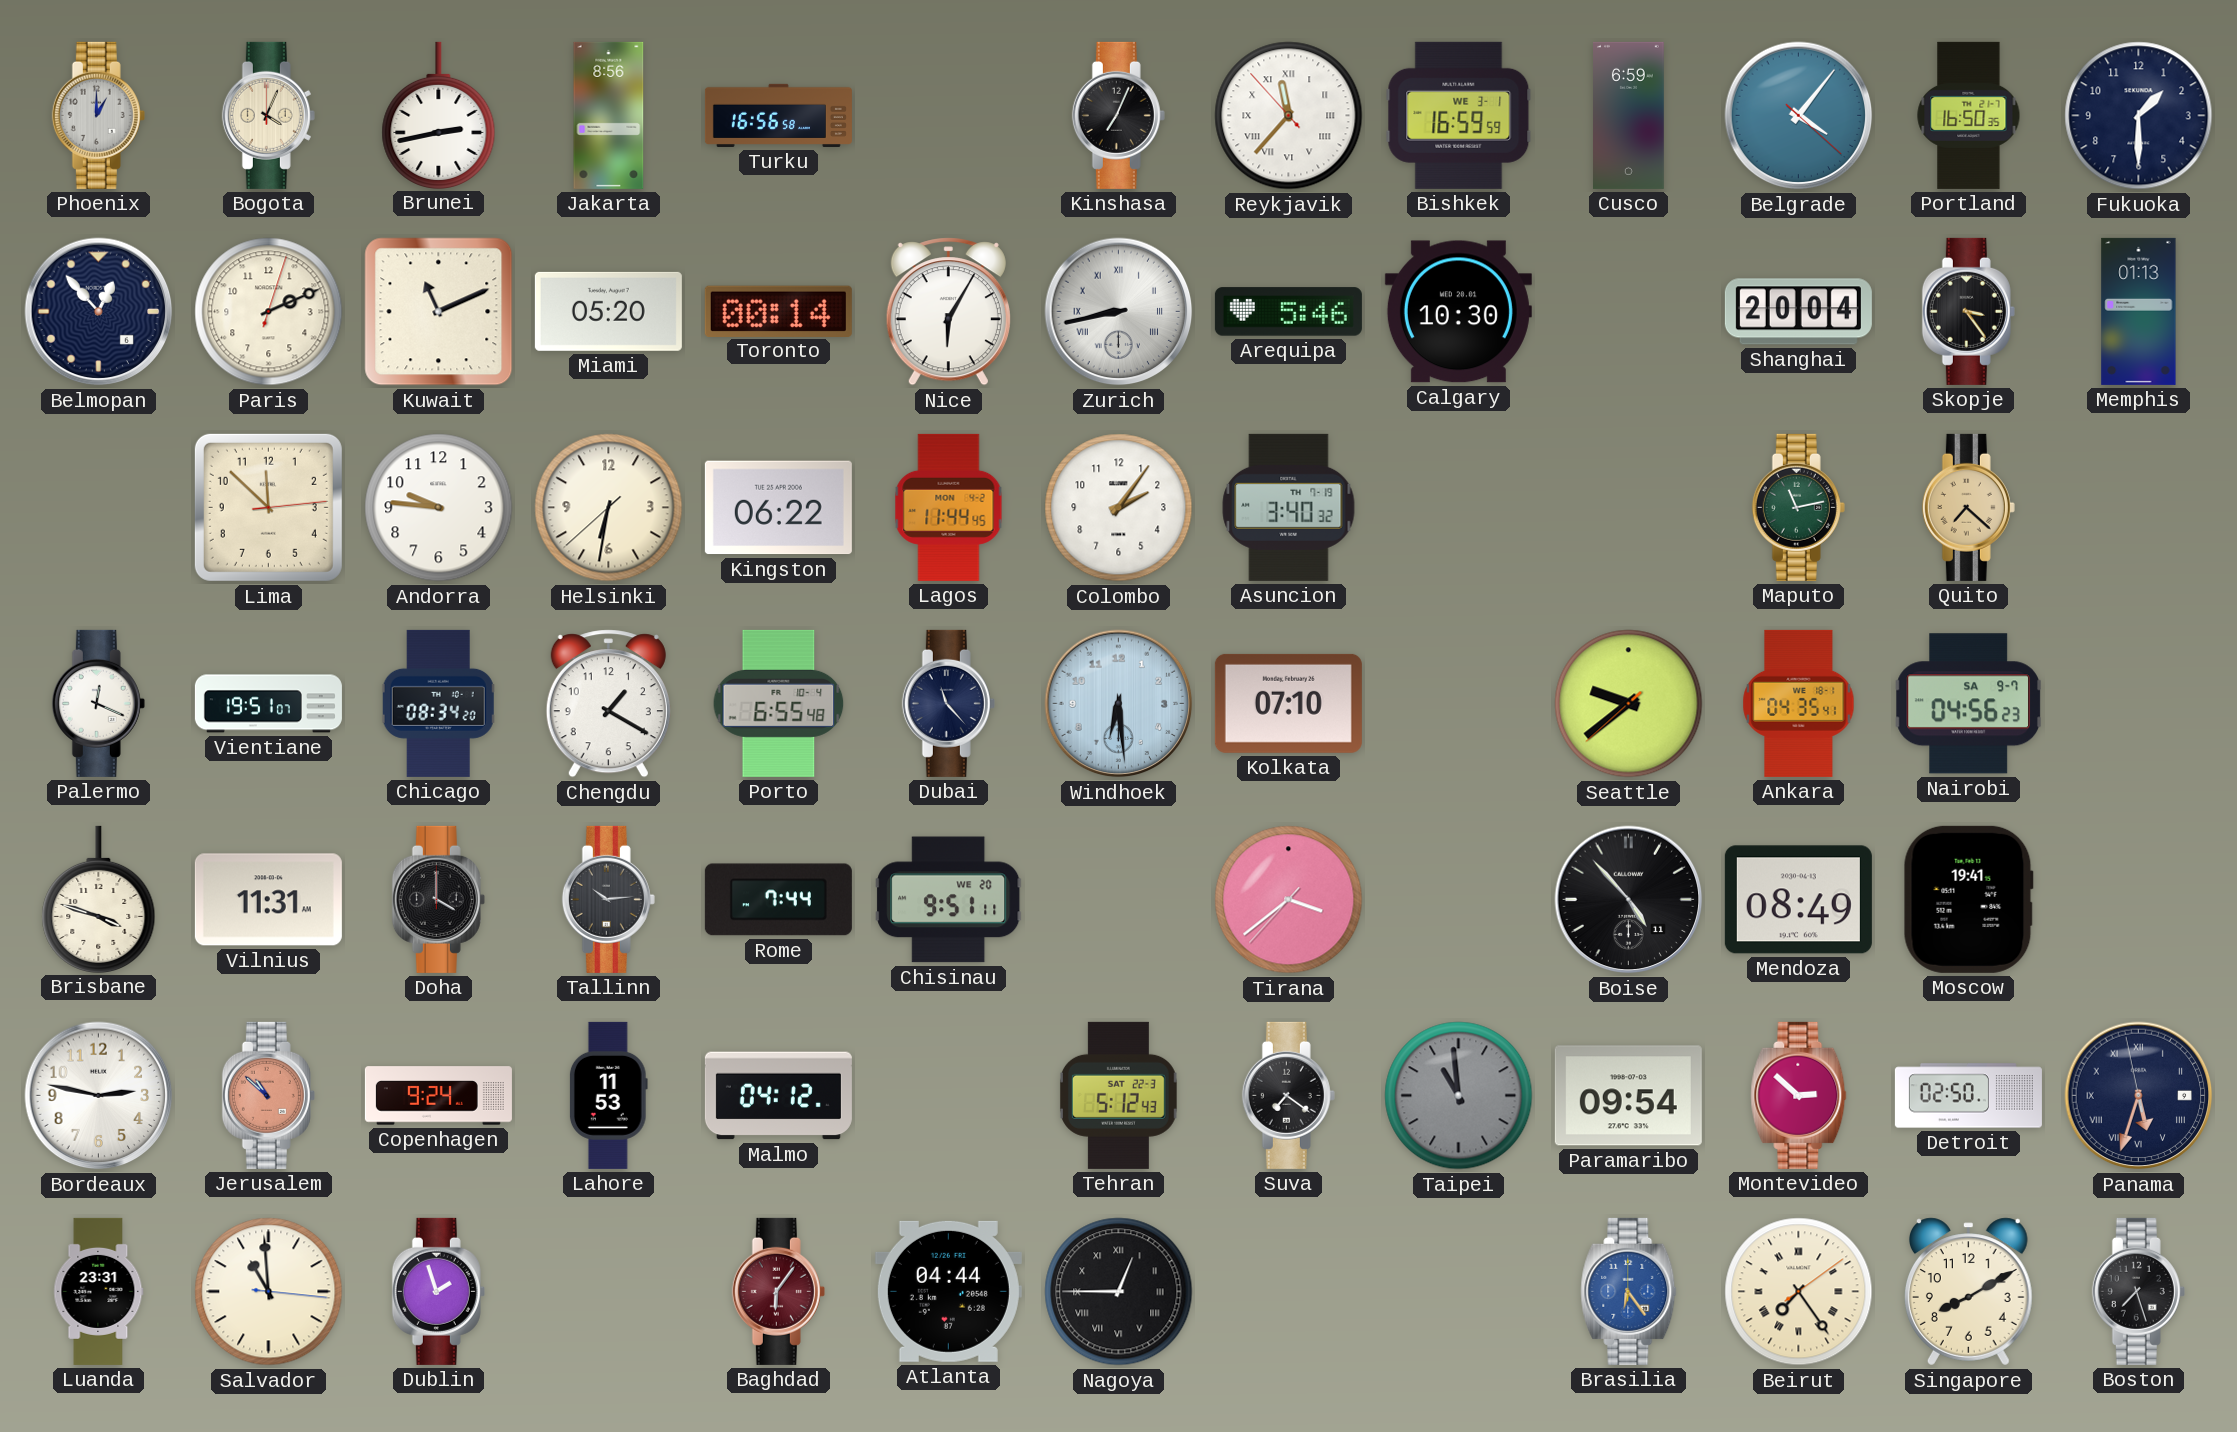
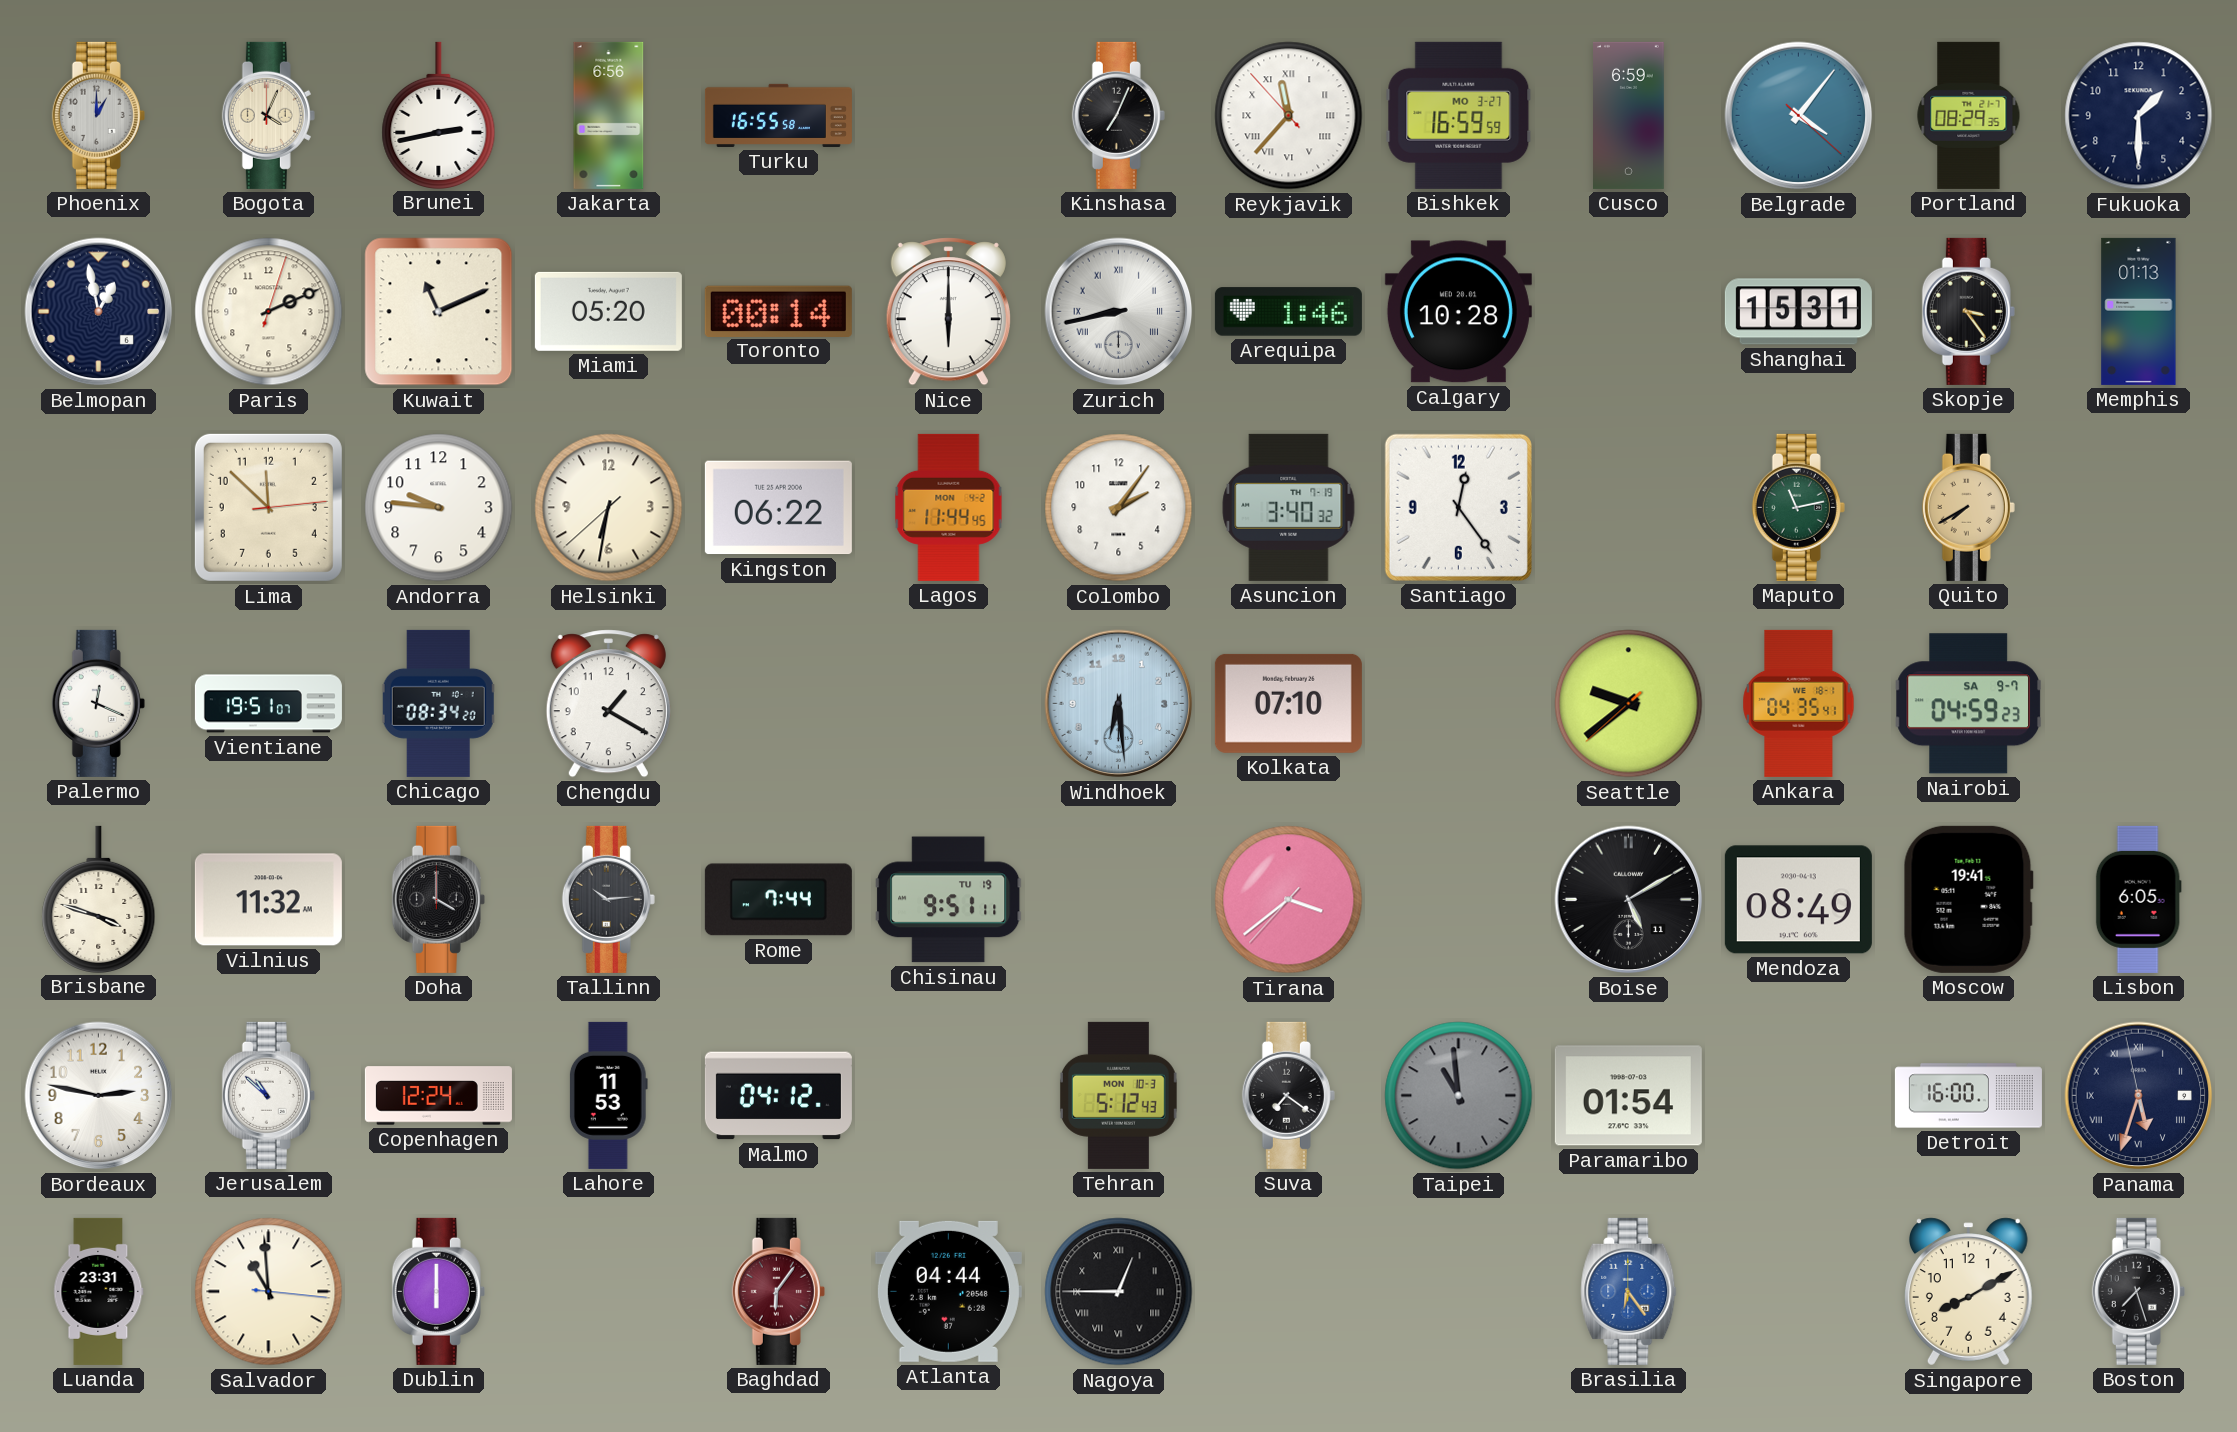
Jakarta: 8:56 -> 6:56
Turku: 16:56 -> 16:55
Bishkek date: WE 3-1 -> MO 3-27
Portland: 16:50 -> 08:29
Belmopan: 12:53 -> 12:58
Nice: 6:05 -> 6:00
Arequipa: 5:46 -> 1:46
Calgary: 10:30 -> 10:28
Shanghai: 20:04 -> 15:31
Santiago: none -> 12:24
Quito: 7:22 -> 7:40
Porto: 6:55 -> none
Dubai: 11:23 -> none
Nairobi: 04:56 -> 04:59
Vilnius: 11:31 -> 11:32
Chisinau date: WE 20 -> TU 19
Boise: 4:53 -> 5:10
Lisbon: none -> 6:05
Jerusalem dial: salmon -> white
Copenhagen: 9:24 -> 12:24
Tehran date: SAT 22-3 -> MON 10-3
Paramaribo: 09:54 -> 01:54
Montevideo: 2:52 -> none
Detroit: 02:50 -> 16:00
Dublin: 1:57 -> 6:00
Beirut: 7:24 -> none
